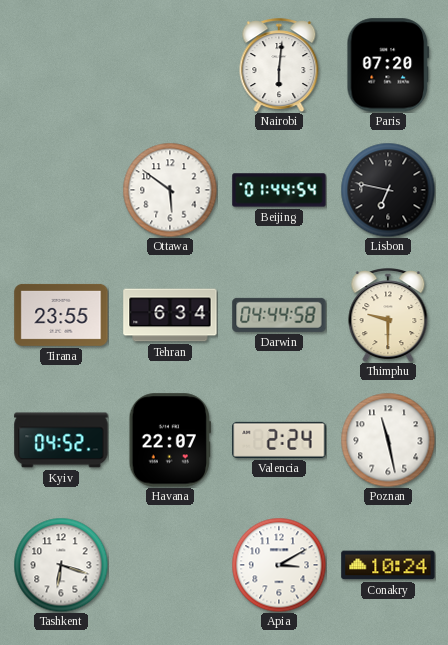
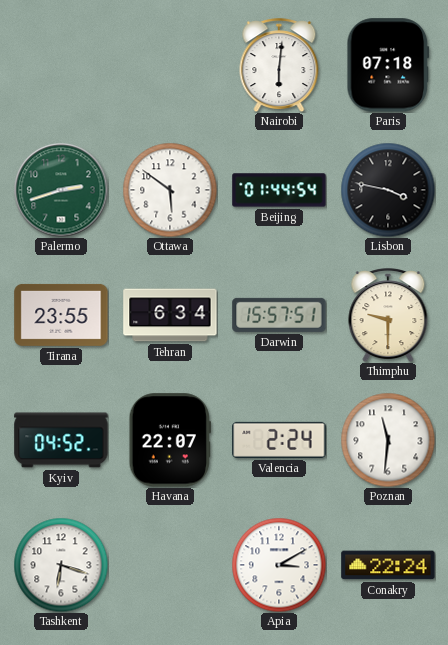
Paris: 07:20 -> 07:18
Palermo: none -> 2:42
Lisbon: 6:47 -> 3:47
Darwin: 04:44 -> 15:57
Poznan: 11:28 -> 11:31
Conakry: 10:24 -> 22:24
